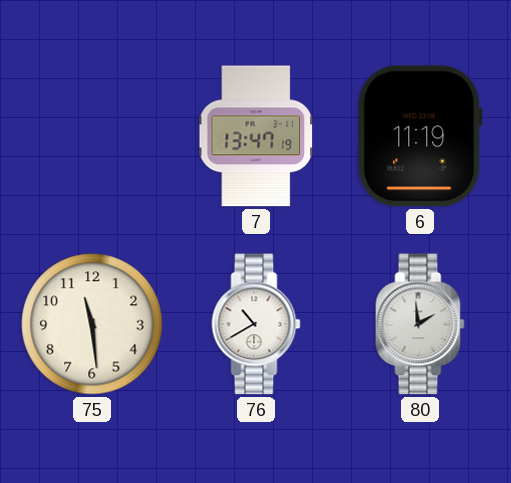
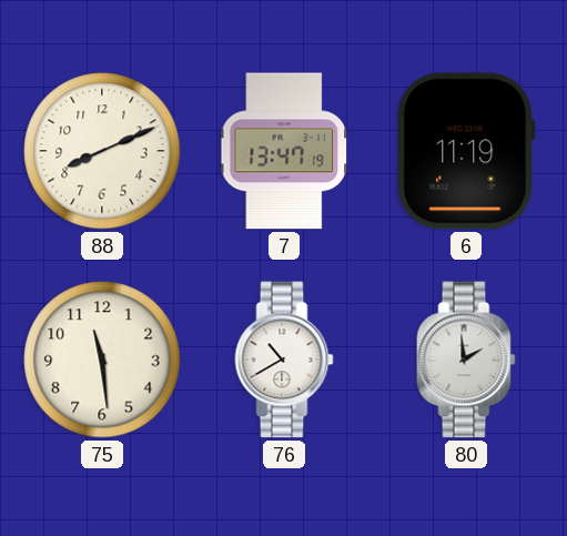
88: none -> 8:11
